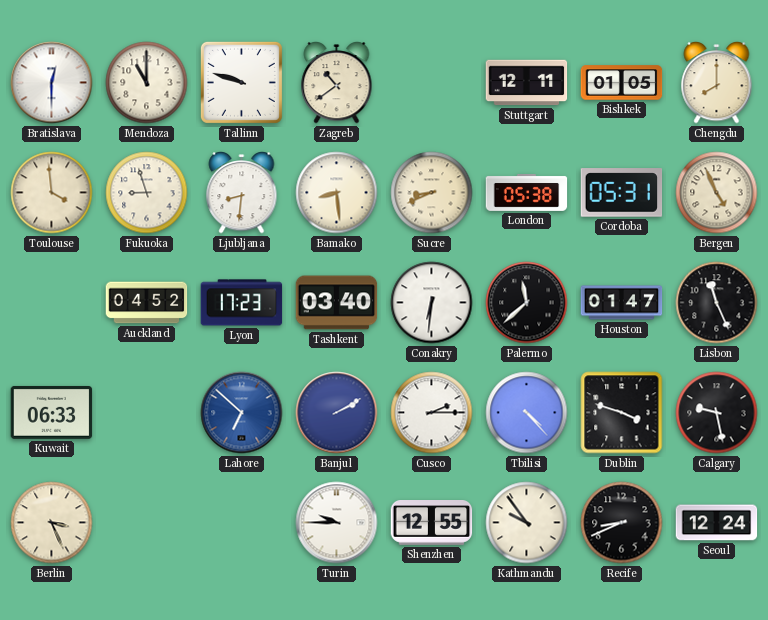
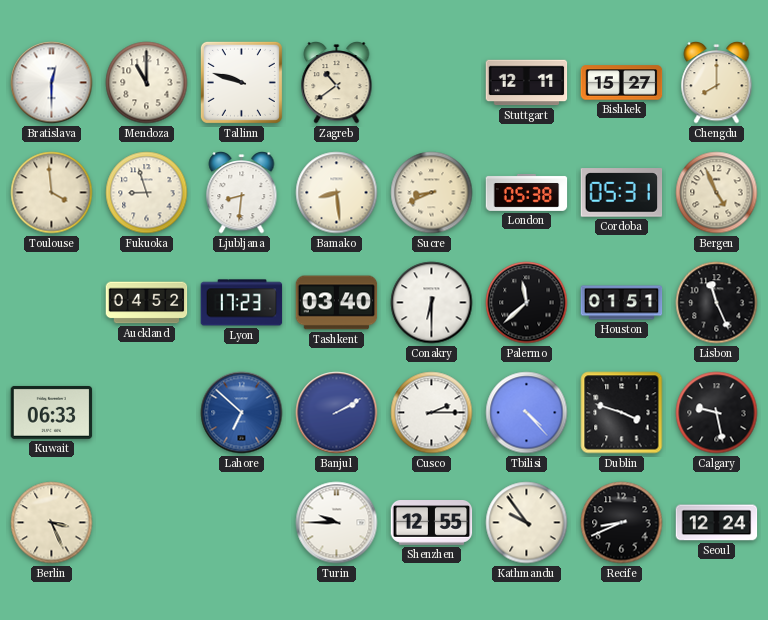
Bishkek: 01:05 -> 15:27
Conakry: 6:31 -> 6:30
Houston: 01:47 -> 01:51
